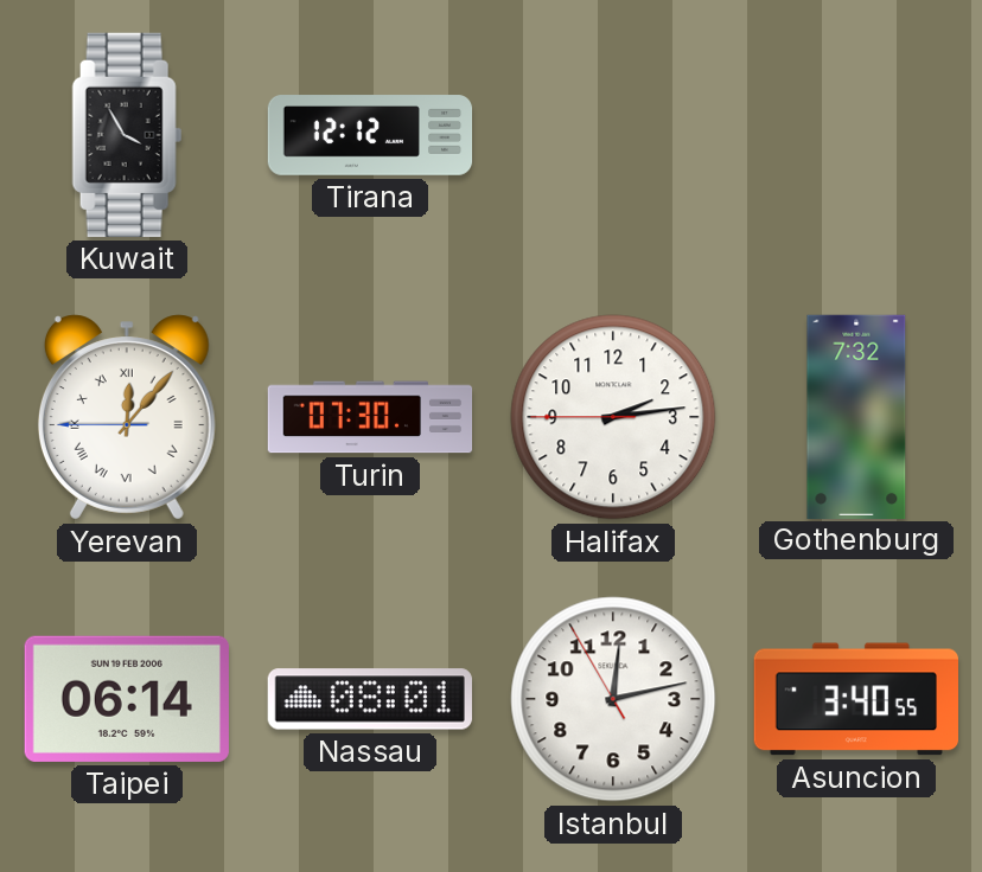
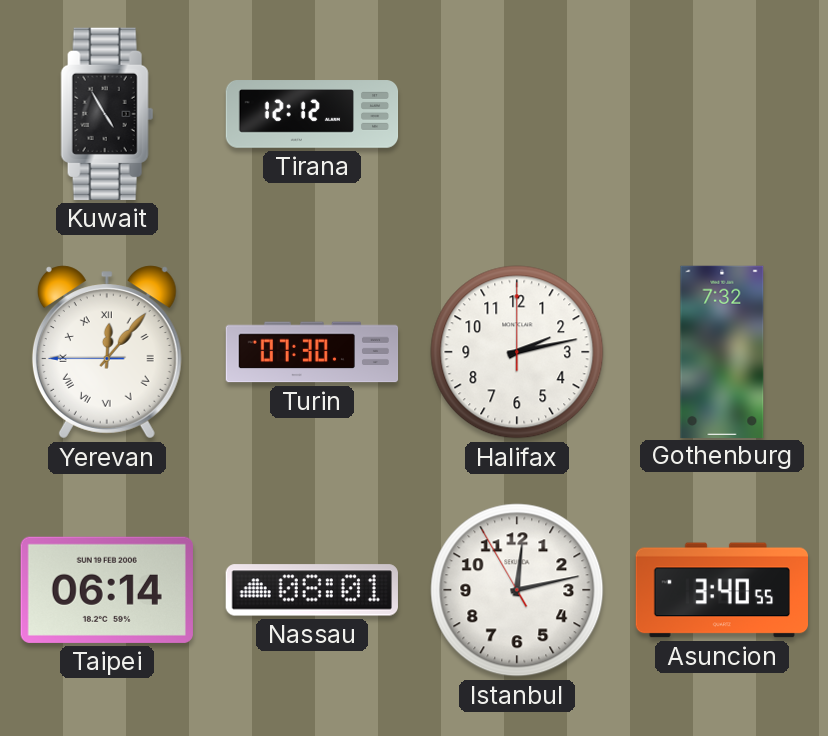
Kuwait: 3:55 -> 4:55
Halifax: 2:13:45 -> 2:13:00
